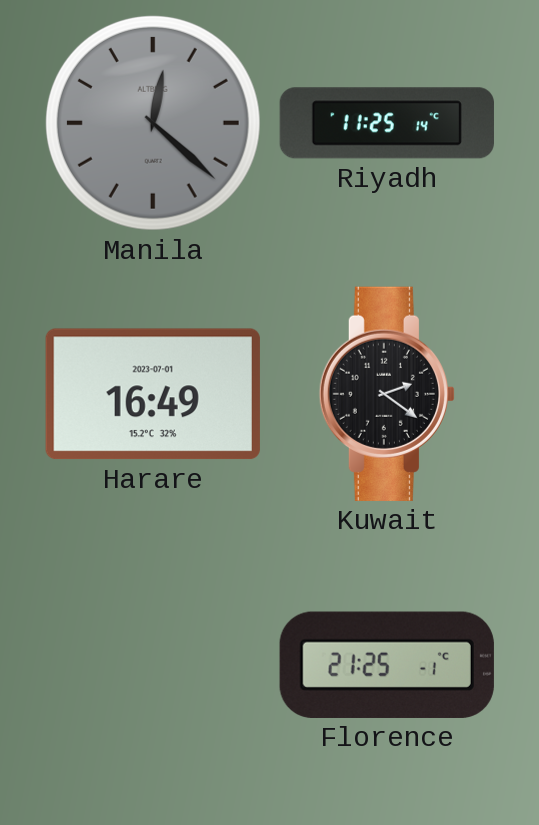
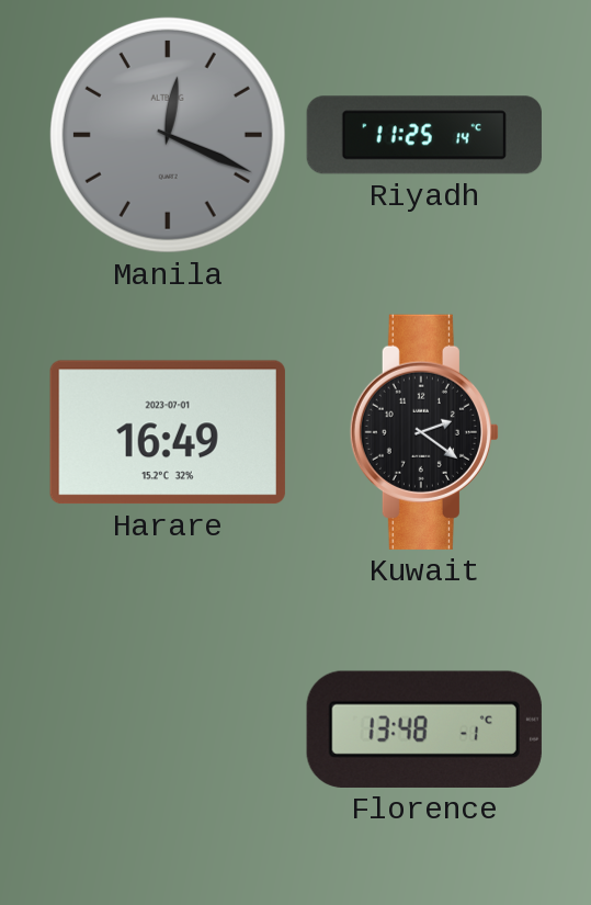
Manila: 12:22 -> 12:19
Florence: 21:25 -> 13:48
